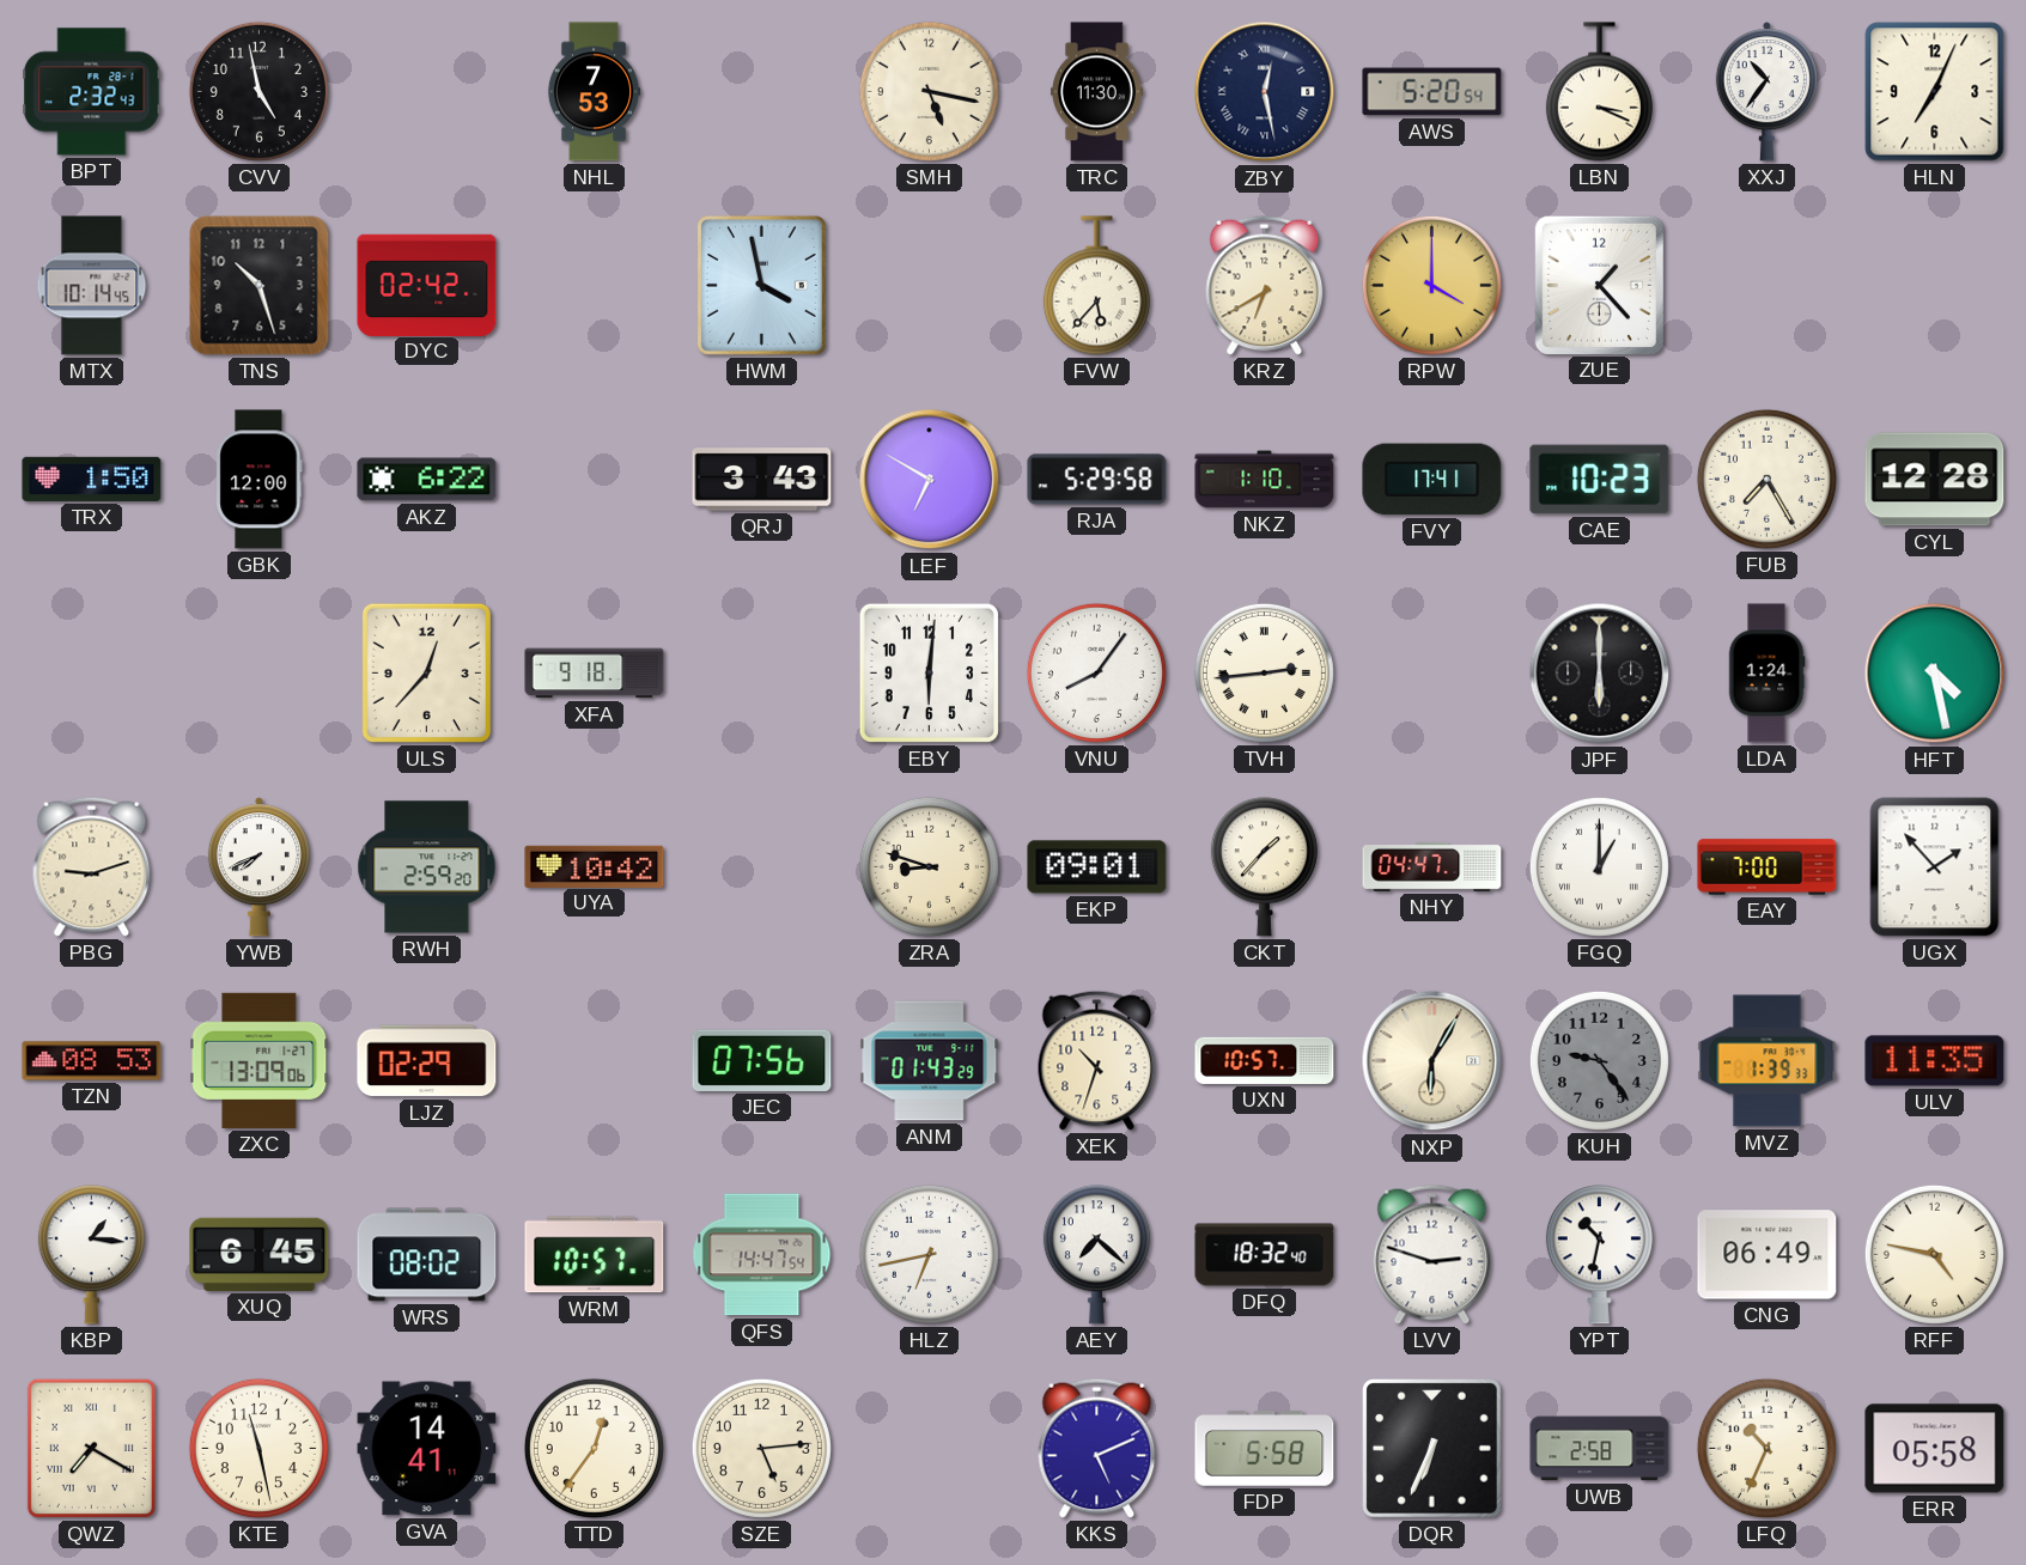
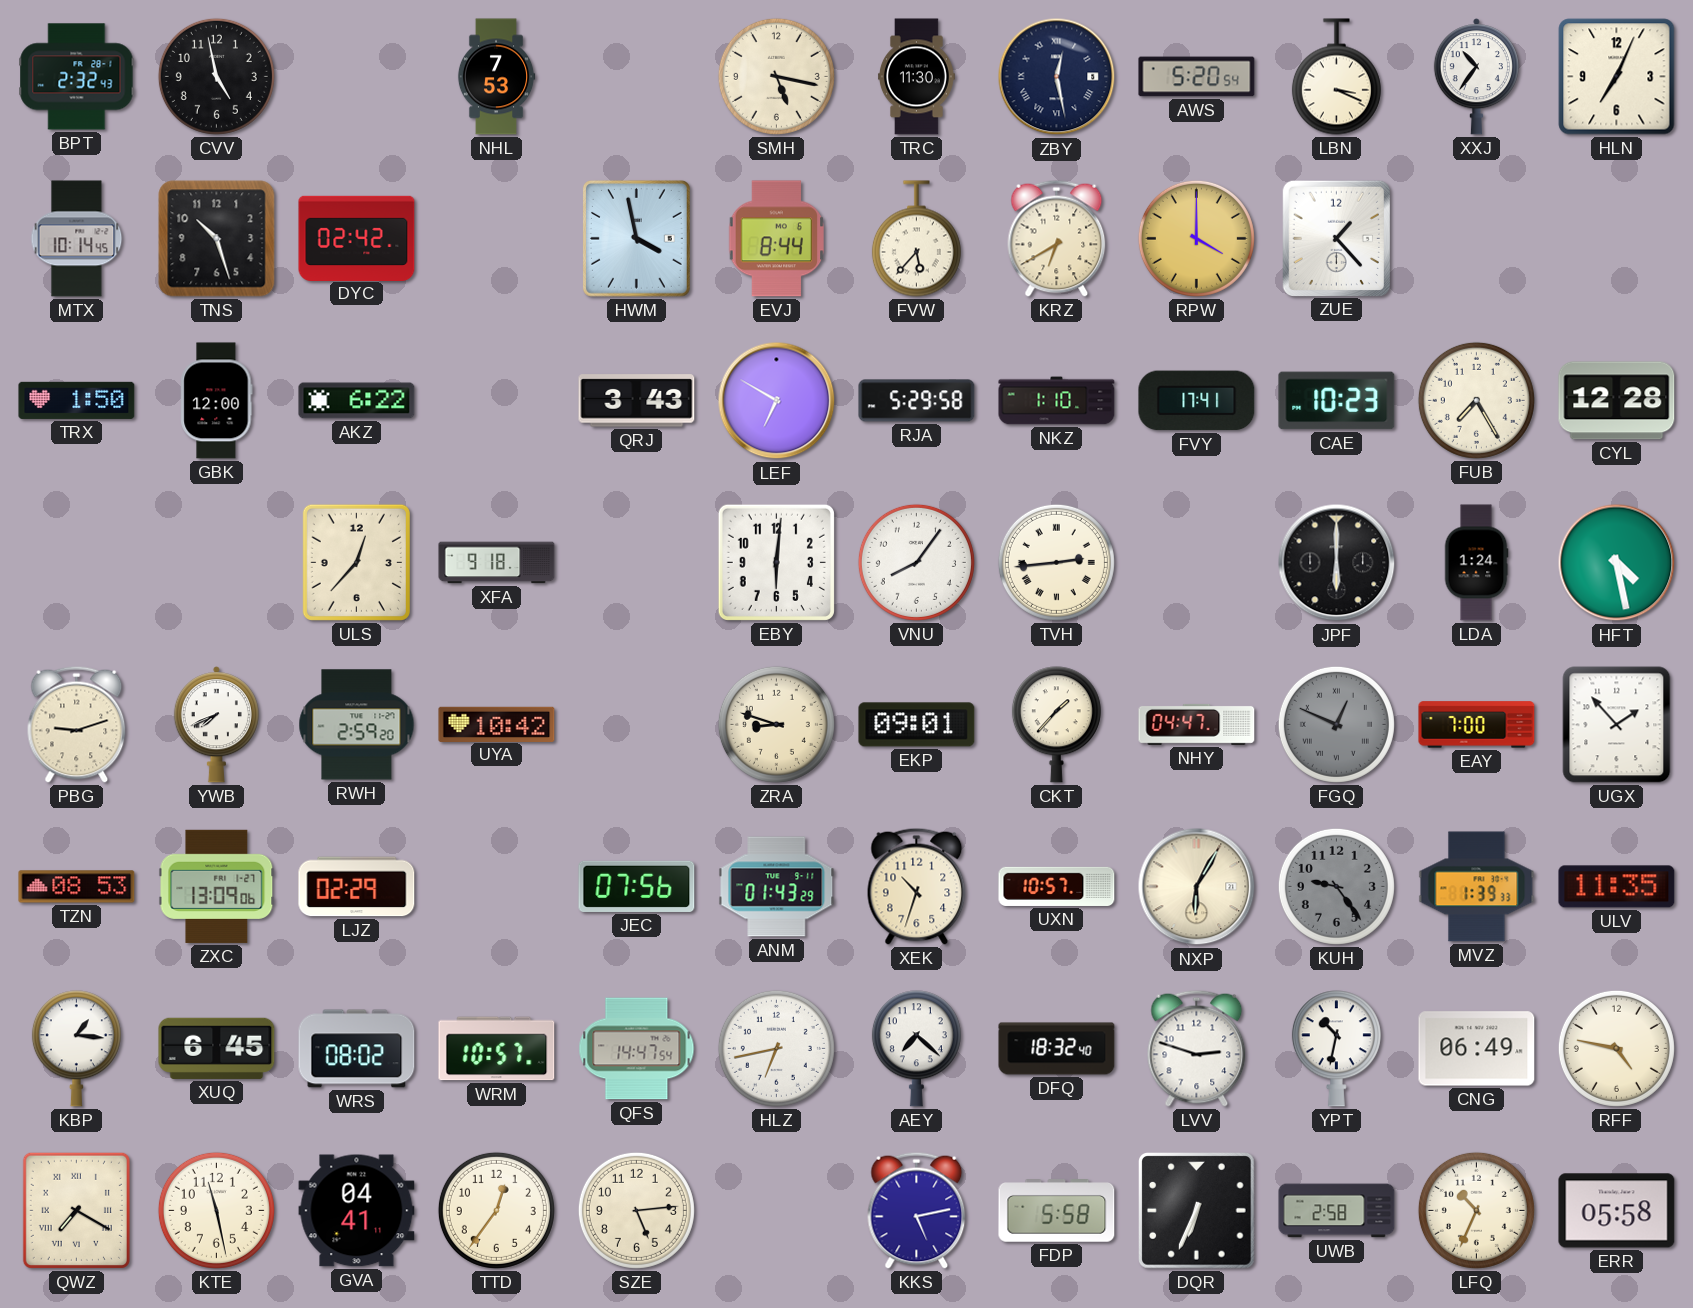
EVJ: none -> 8:44
FGQ: 1:00 -> 12:49
FGQ dial: white -> grey
GVA: 14:41 -> 04:41
KKS: 5:11 -> 5:13
